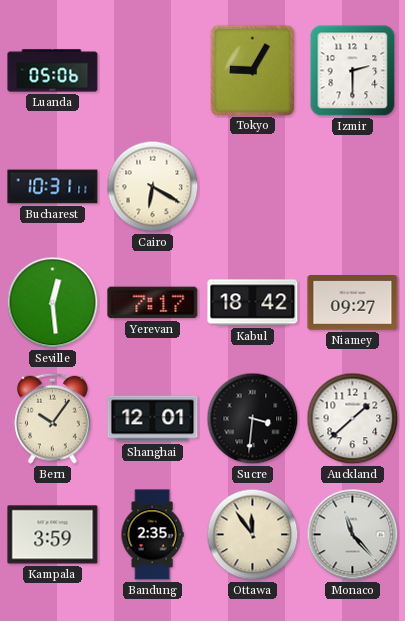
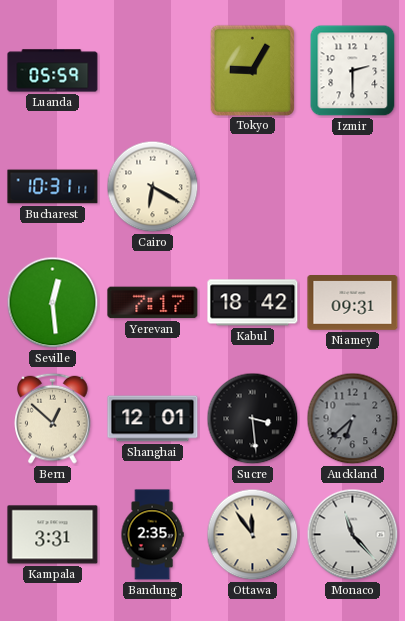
Luanda: 05:06 -> 05:59
Niamey: 09:27 -> 09:31
Bern: 10:06 -> 12:52
Sucre: 3:31 -> 3:29
Auckland: 1:38 -> 6:38
Auckland dial: white -> grey
Kampala: 3:59 -> 3:31
